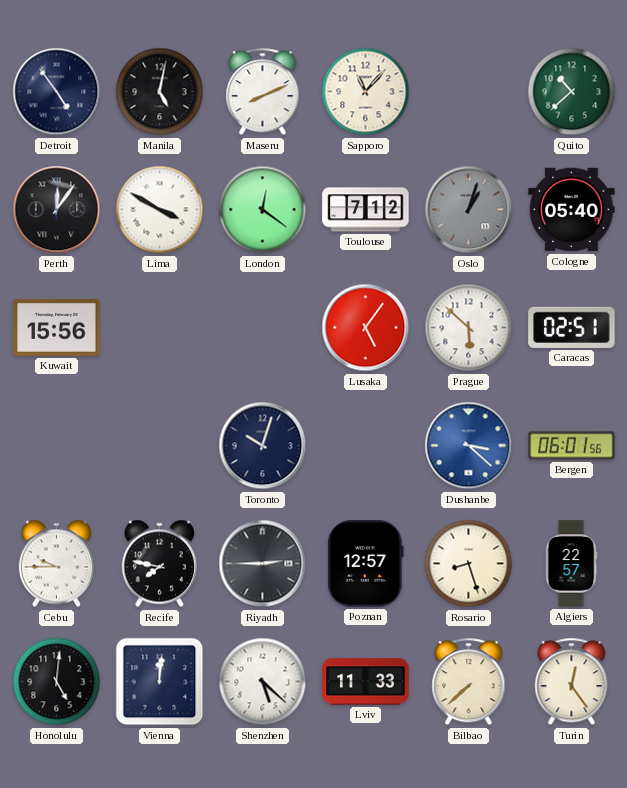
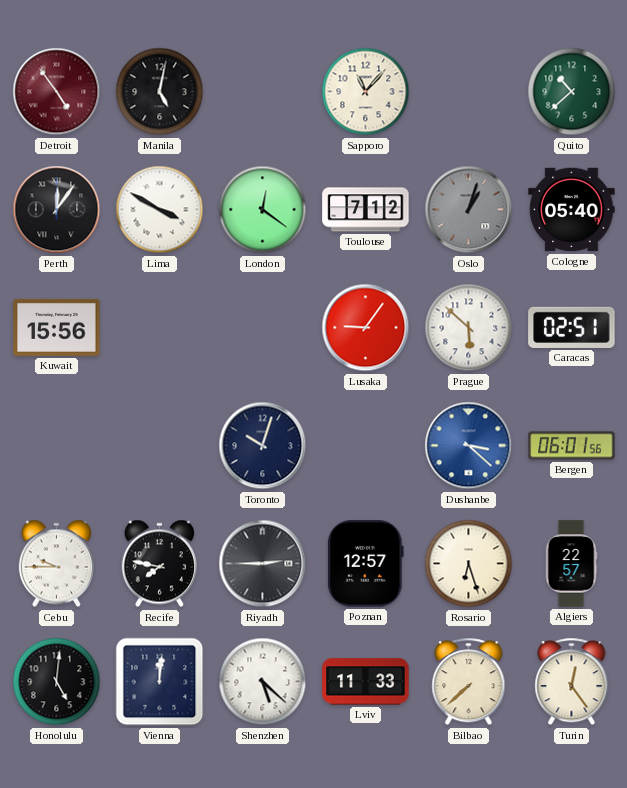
Detroit dial: navy -> burgundy
Maseru: 8:11 -> none
Lusaka: 5:06 -> 9:06
Rosario: 8:27 -> 6:27
